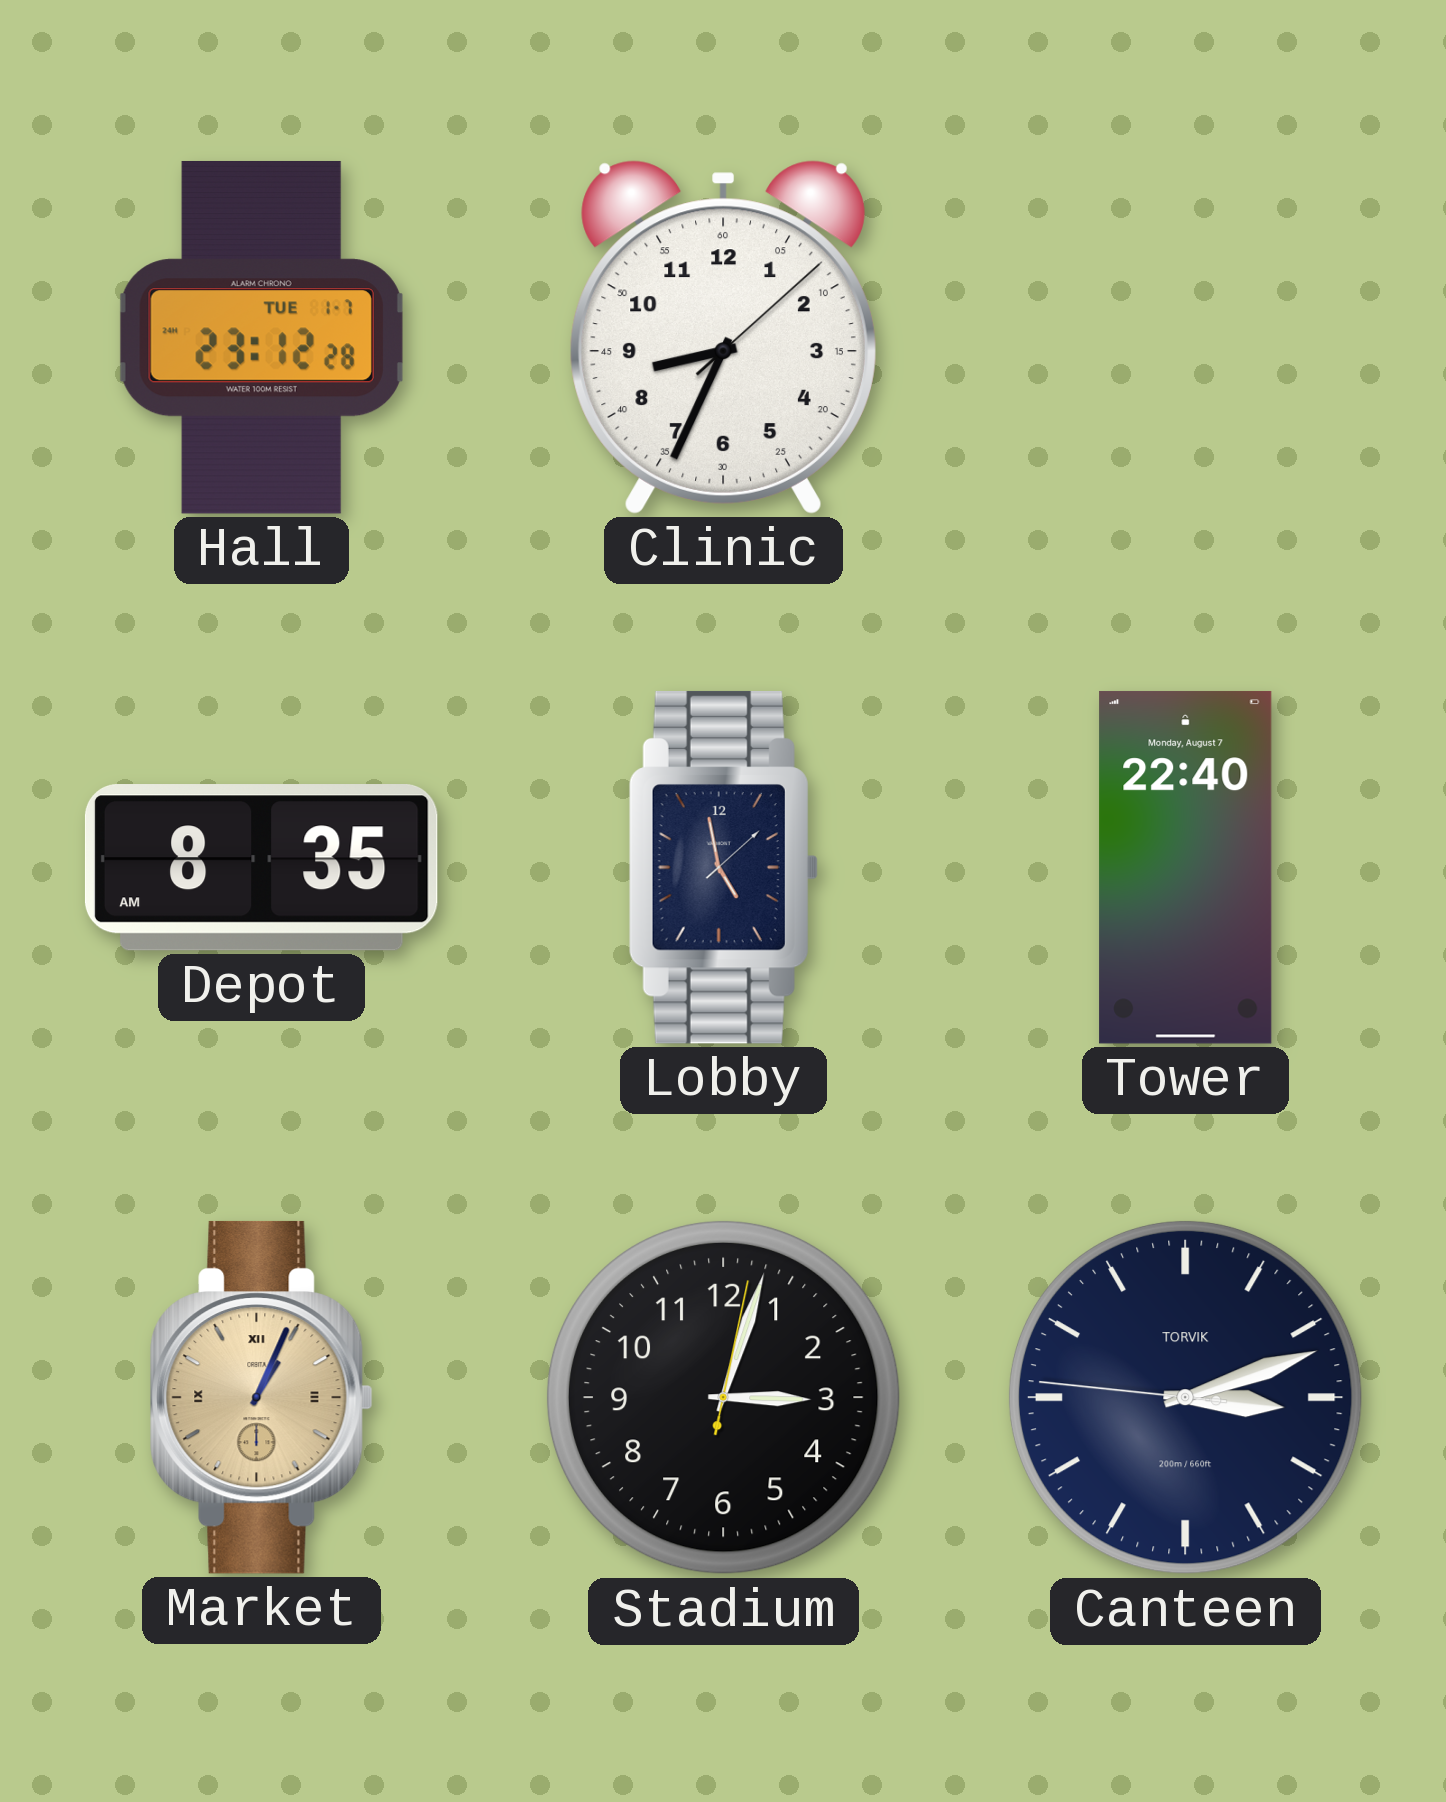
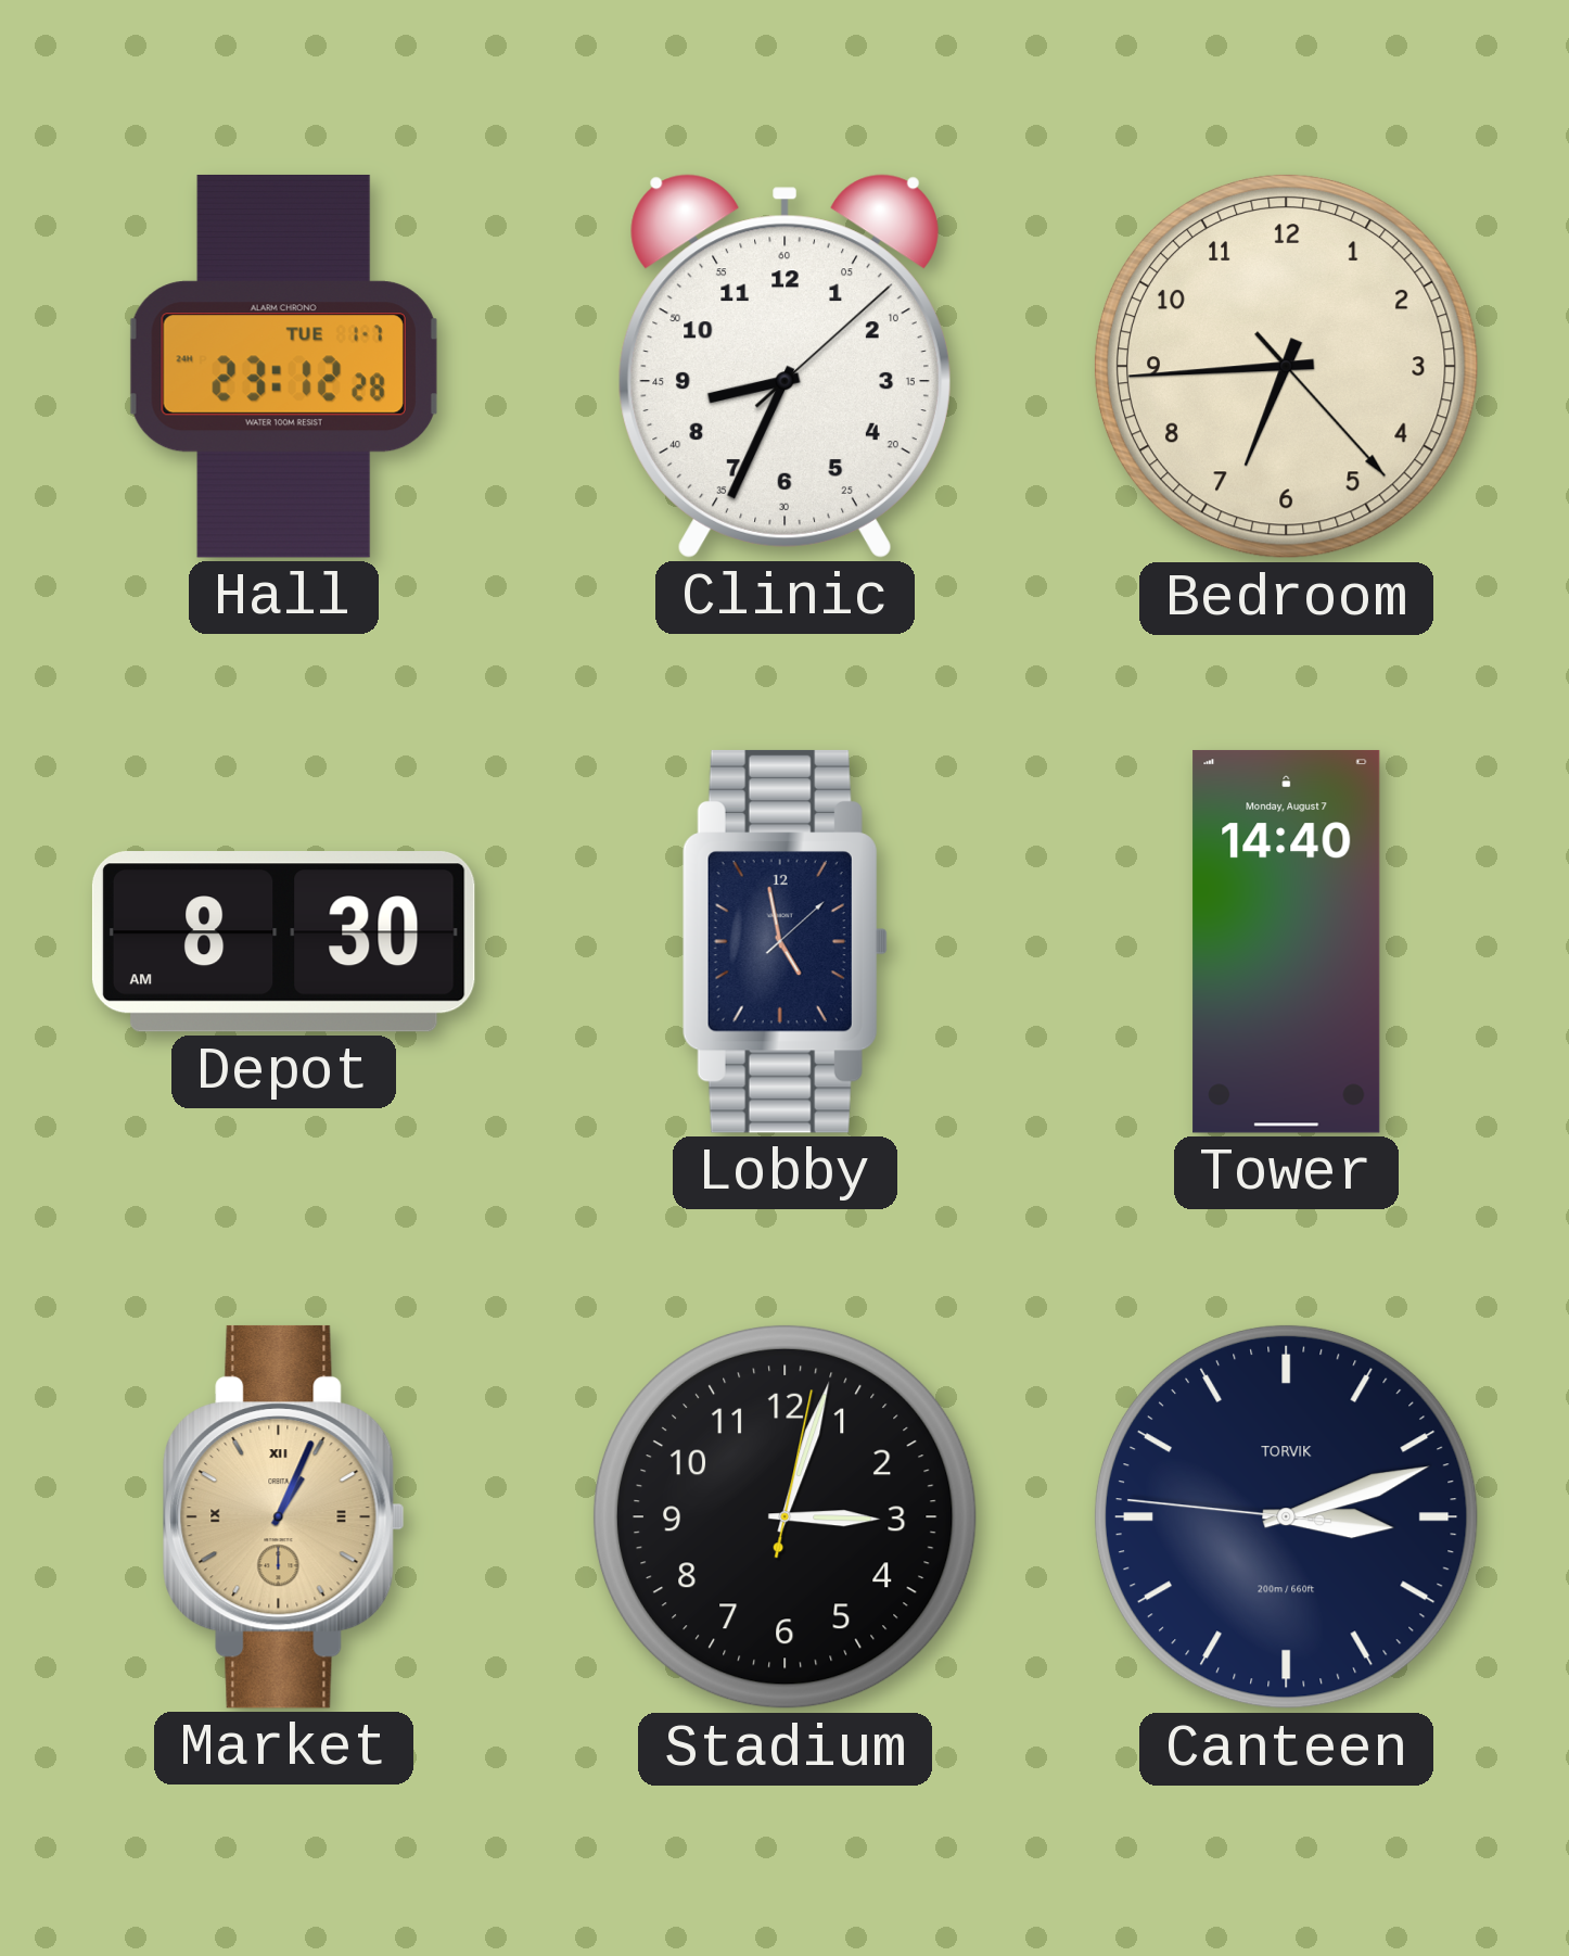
Bedroom: none -> 6:44
Depot: 8:35 -> 8:30
Tower: 22:40 -> 14:40
